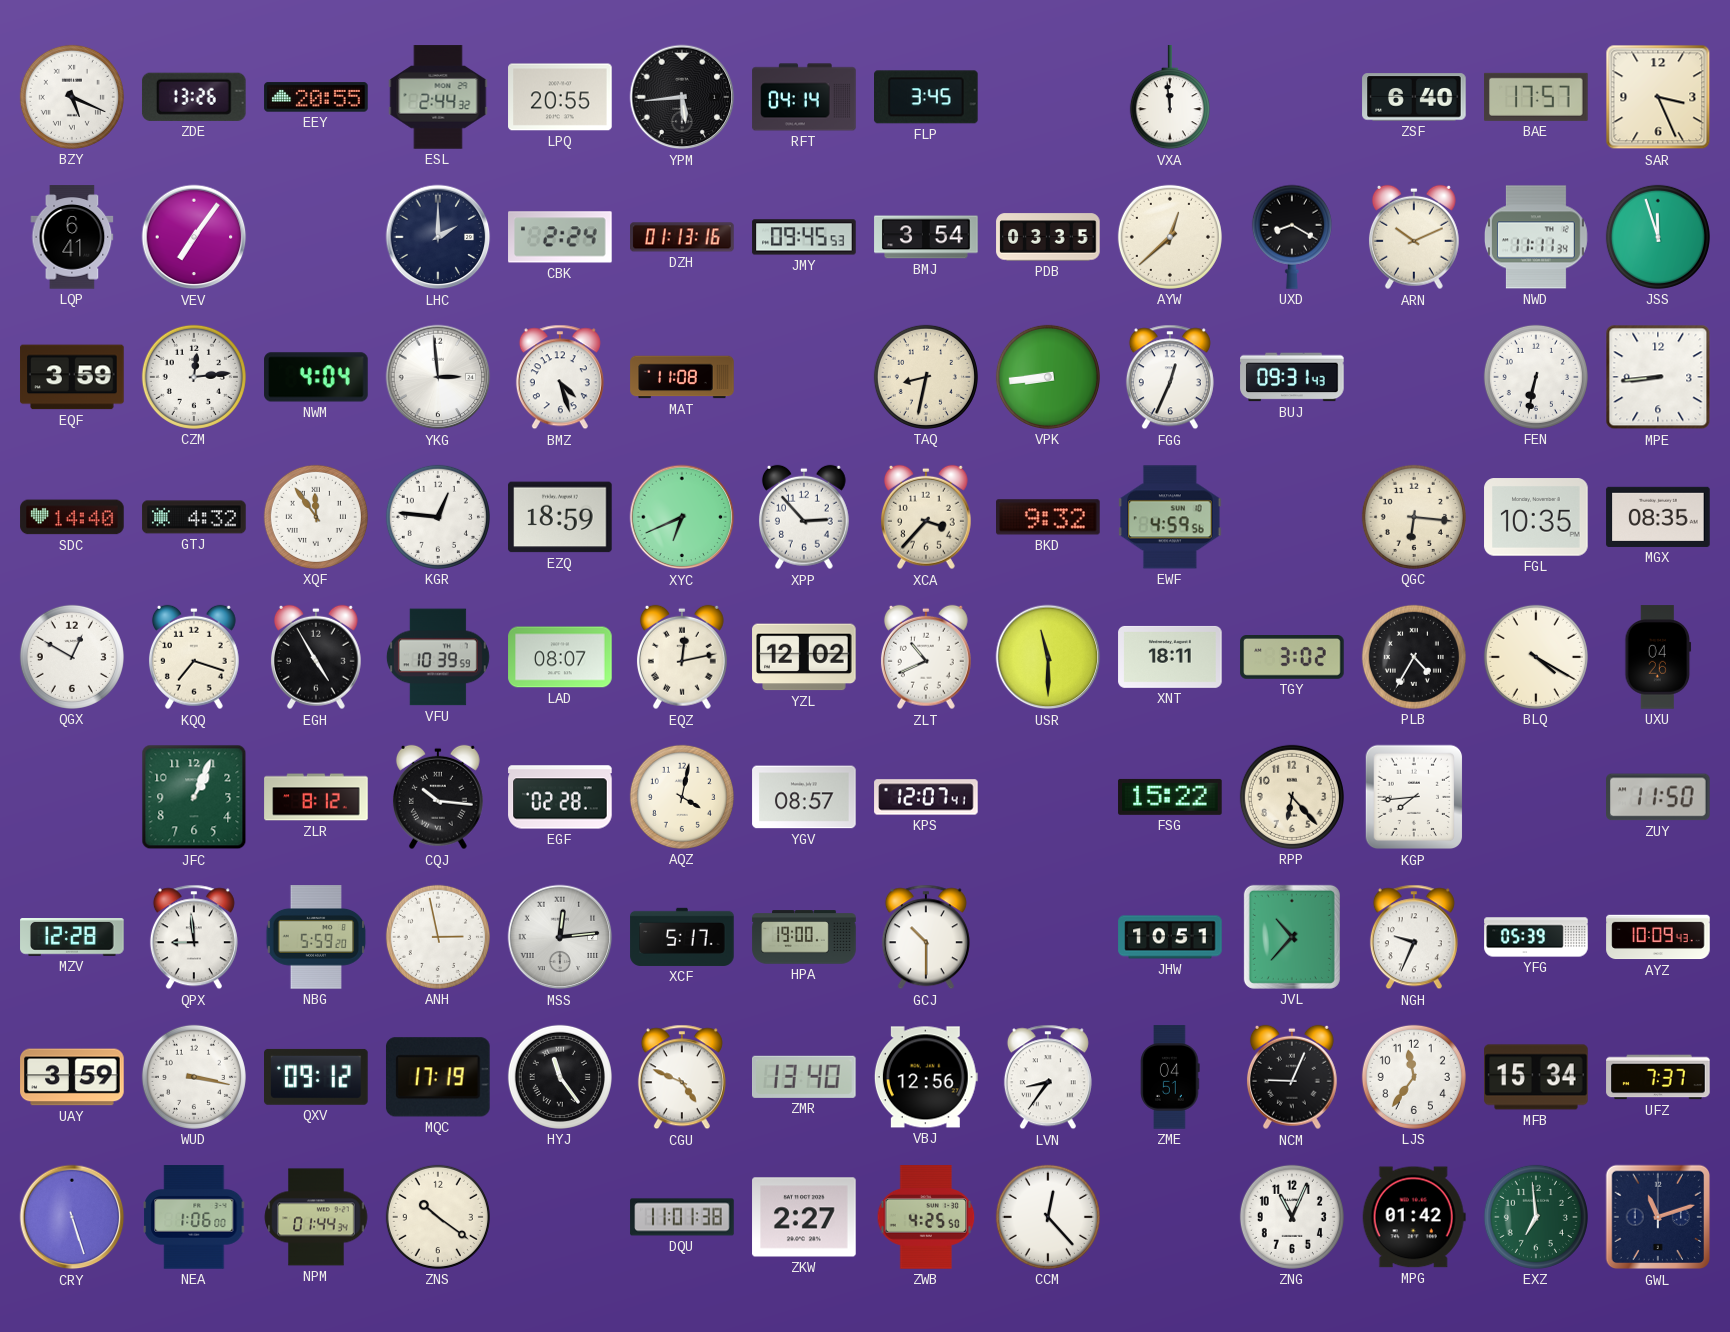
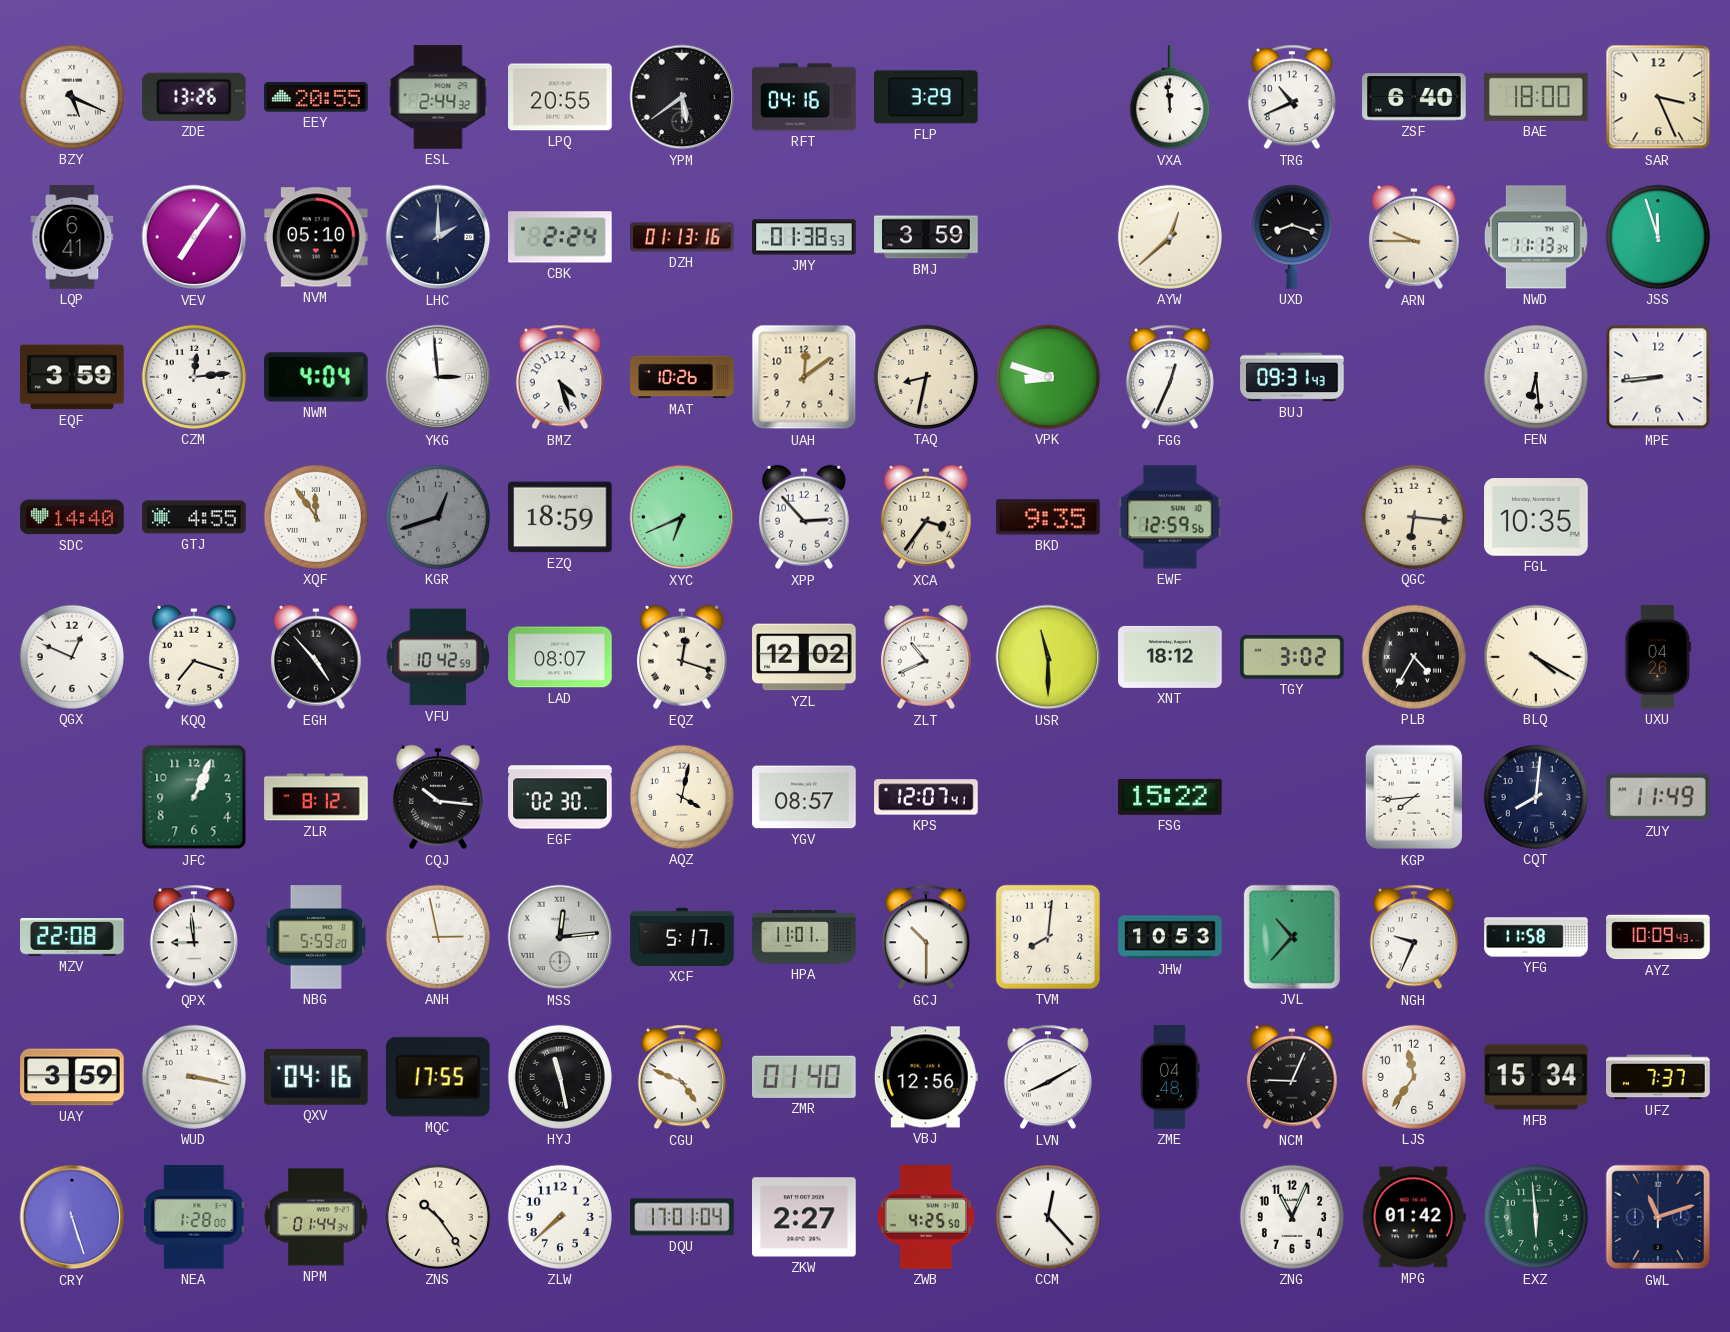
YPM: 5:44 -> 5:39
RFT: 04:14 -> 04:16
FLP: 3:45 -> 3:29
TRG: none -> 10:41
BAE: 17:57 -> 18:00
NVM: none -> 05:10
JMY: 09:45 -> 01:38
BMJ: 3:54 -> 3:59
PDB: 03:35 -> none
UXD: 8:20 -> 8:18
ARN: 10:11 -> 9:45
NWD: 11:11 -> 11:13
MAT: 11:08 -> 10:26
UAH: none -> 12:09
VPK: 8:44 -> 8:48
FEN: 6:32 -> 6:29
GTJ: 4:32 -> 4:55
KGR: 12:46 -> 12:42
KGR dial: white -> grey
XCA: 3:37 -> 3:36
BKD: 9:32 -> 9:35
EWF: 4:59 -> 12:59
MGX: 08:35 -> none
QGX: 12:50 -> 12:49
EGH: 4:55 -> 4:53
VFU: 10:39 -> 10:42
EQZ: 12:13 -> 12:18
XNT: 18:11 -> 18:12
EGF: 02:28 -> 02:30
RPP: 6:23 -> none
CQT: none -> 8:01
ZUY: 11:50 -> 11:49
MZV: 12:28 -> 22:08
HPA: 19:00 -> 11:01
TVM: none -> 8:01
JHW: 10:51 -> 10:53
YFG: 05:39 -> 11:58
QXV: 09:12 -> 04:16
MQC: 17:19 -> 17:55
HYJ: 11:24 -> 11:28
ZMR: 13:40 -> 01:40
LVN: 8:36 -> 8:10
ZME: 04:51 -> 04:48
NEA: 1:06 -> 1:28
ZNS: 10:21 -> 10:24
ZLW: none -> 7:38
DQU: 11:01 -> 17:01
EXZ: 6:59 -> 5:59
